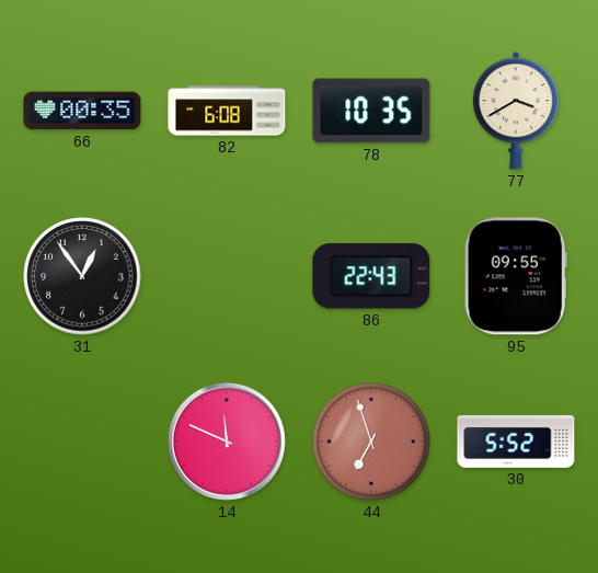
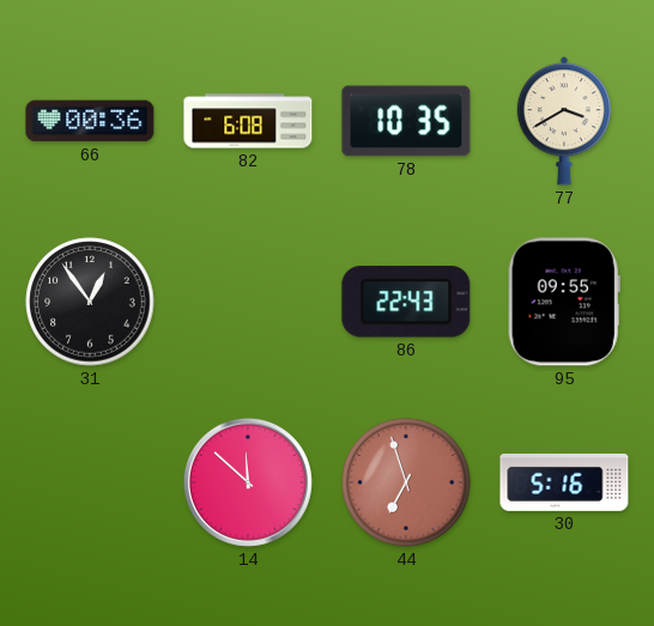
66: 00:35 -> 00:36
14: 11:49 -> 11:52
30: 5:52 -> 5:16
